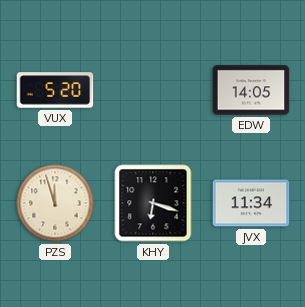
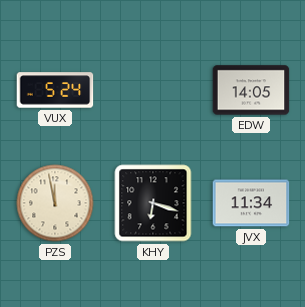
VUX: 5:20 -> 5:24
PZS: 11:57 -> 11:58
